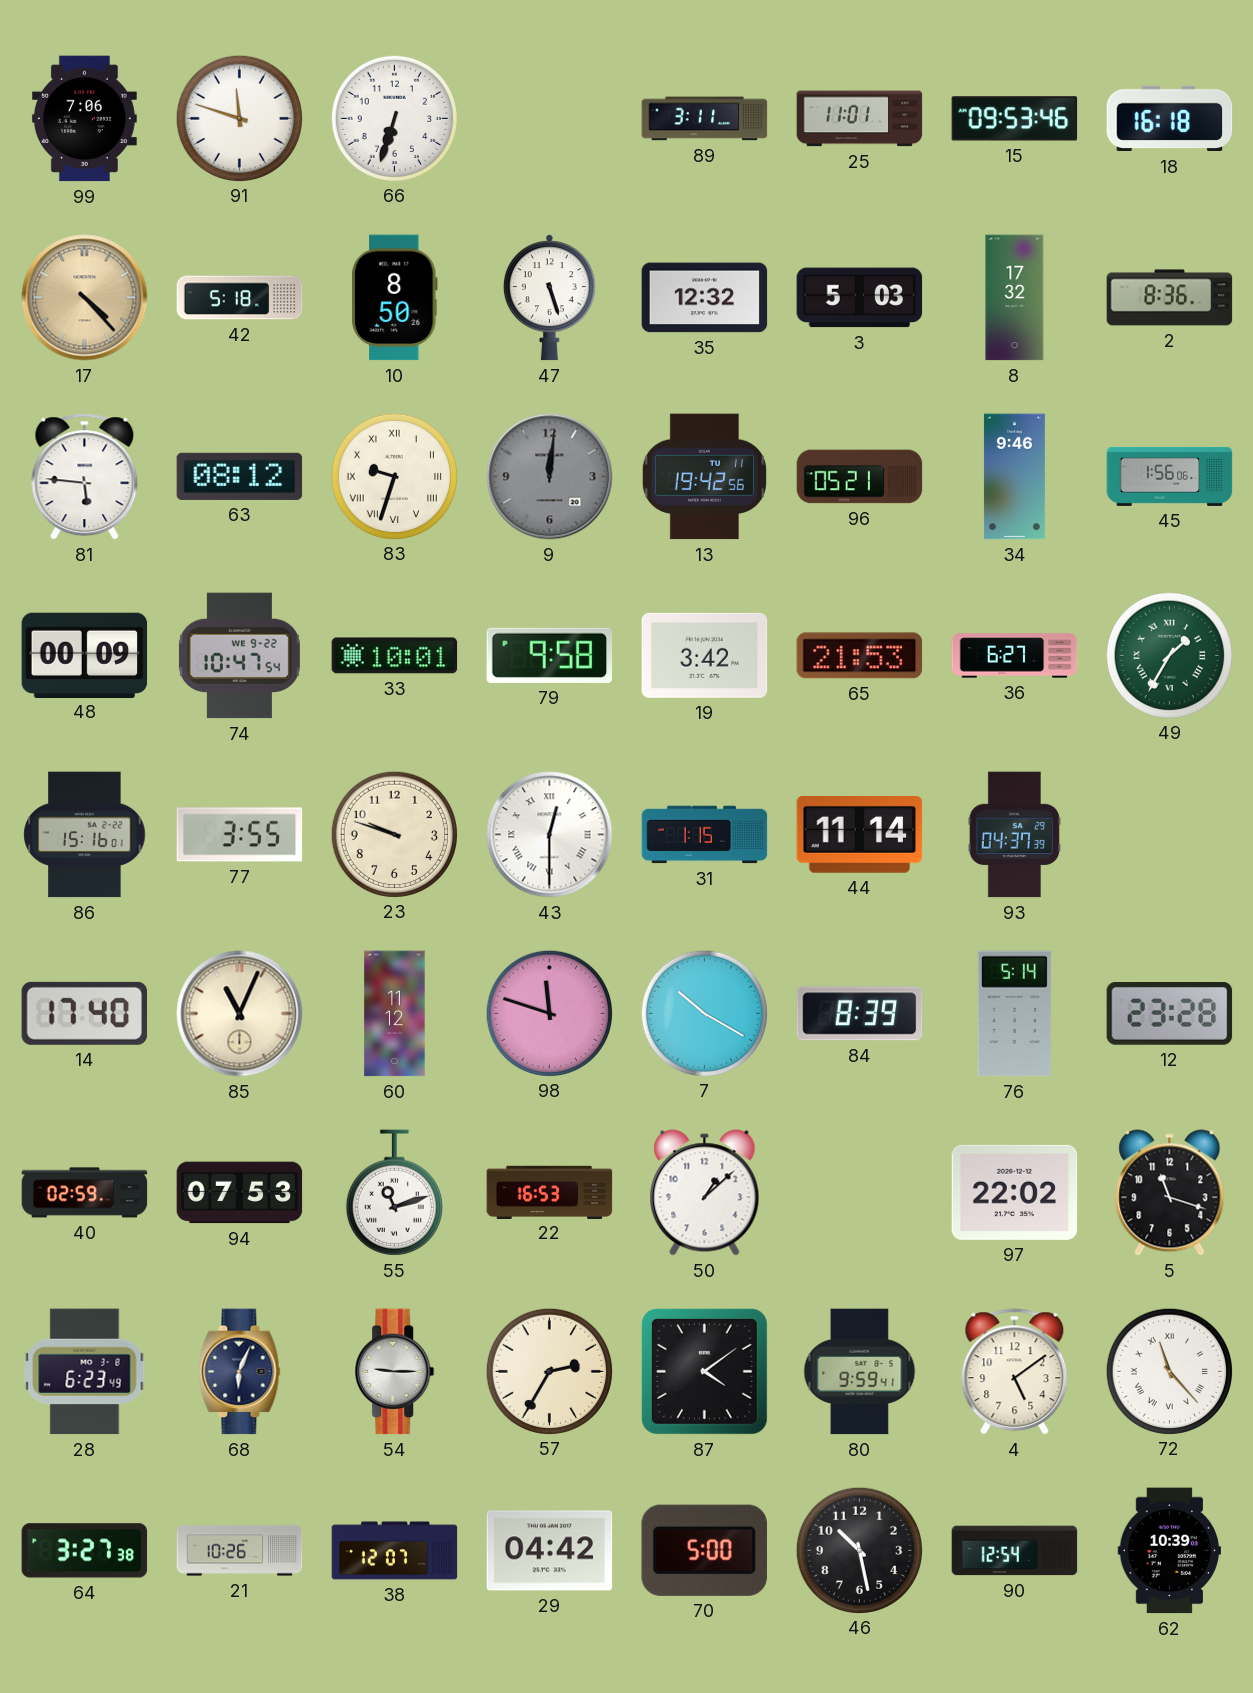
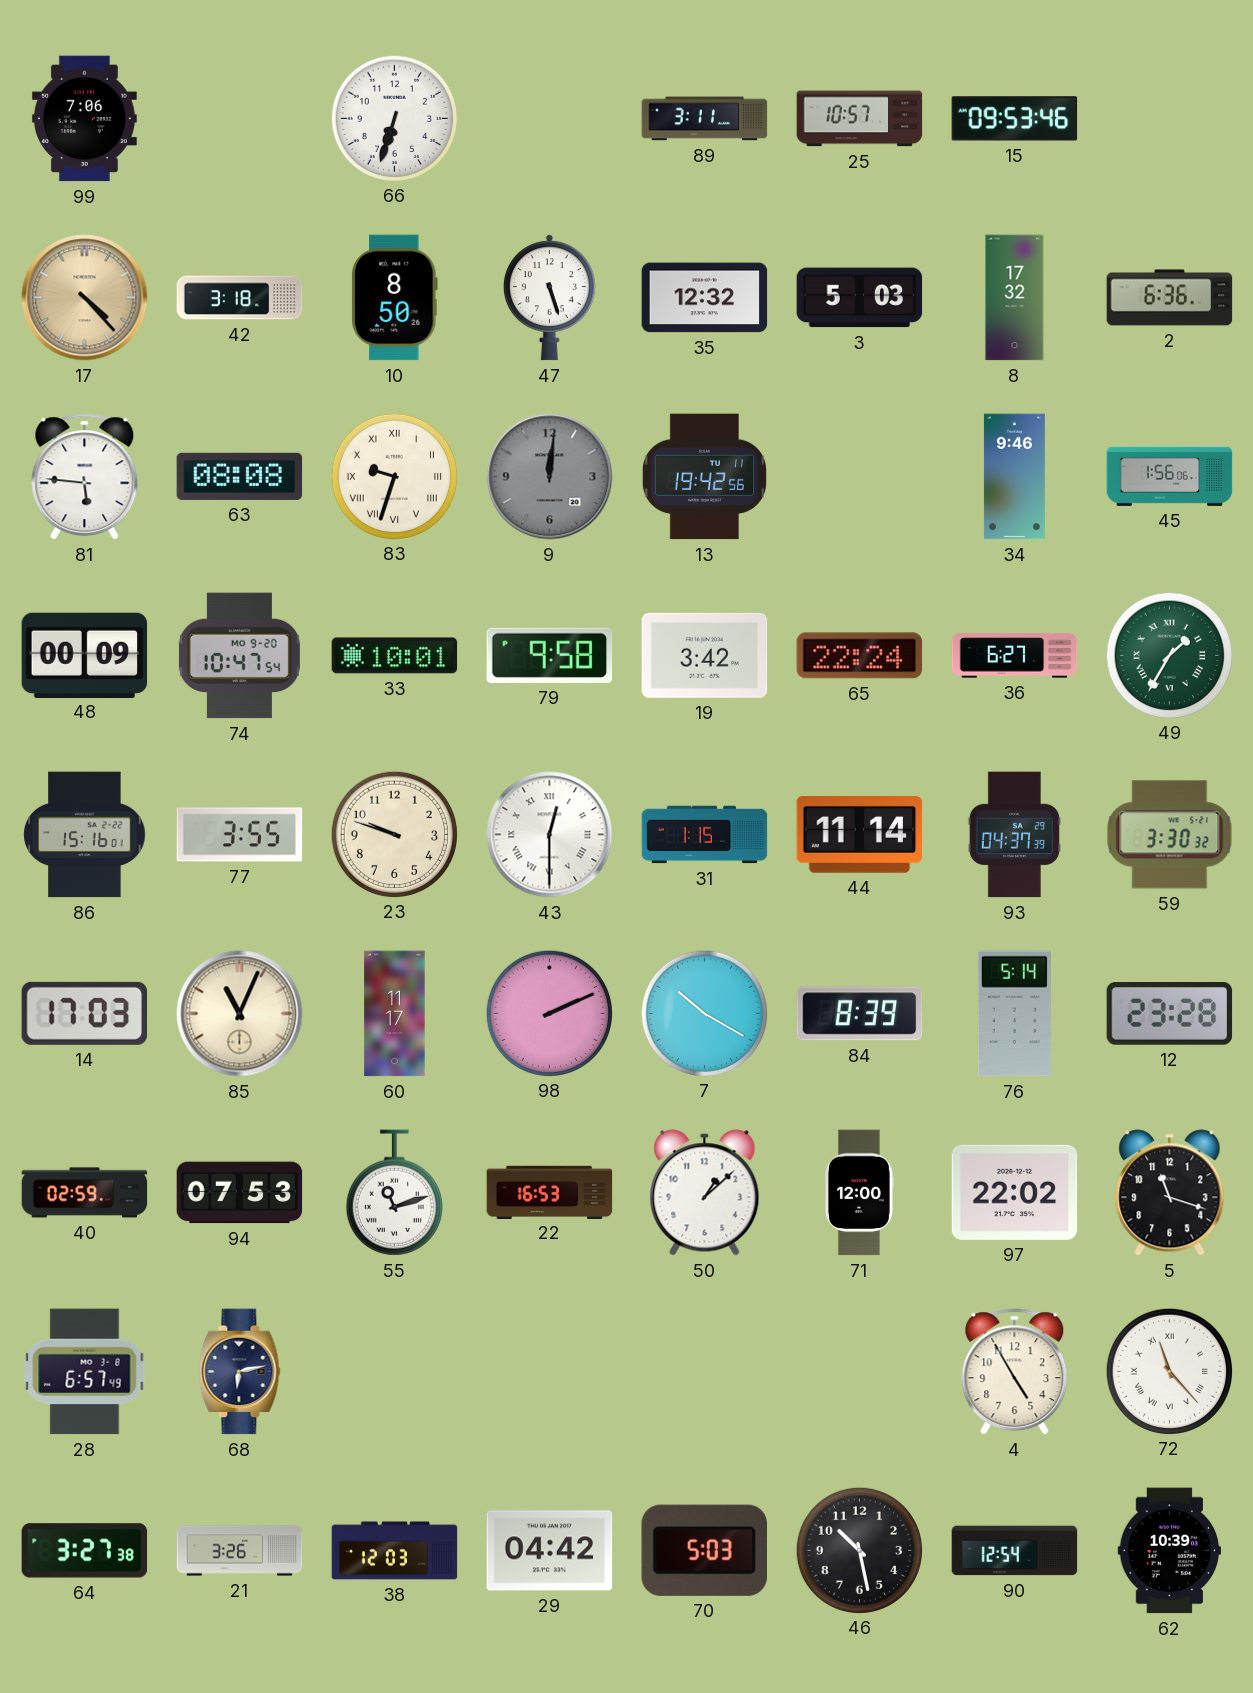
91: 11:48 -> none
25: 11:01 -> 10:57
18: 16:18 -> none
42: 5:18 -> 3:18
2: 8:36 -> 6:36
63: 08:12 -> 08:08
96: 05:21 -> none
74 date: WE 9-22 -> MO 9-20
65: 21:53 -> 22:24
59: none -> 3:30
14: 17:40 -> 17:03
60: 11:12 -> 11:17
98: 11:48 -> 2:11
71: none -> 12:00
28: 6:23 -> 6:57
68: 6:04 -> 6:13
54: 9:15 -> none
57: 2:35 -> none
87: 4:09 -> none
80: 9:59 -> none
4: 5:09 -> 4:55
21: 10:26 -> 3:26
38: 12:07 -> 12:03
70: 5:00 -> 5:03
